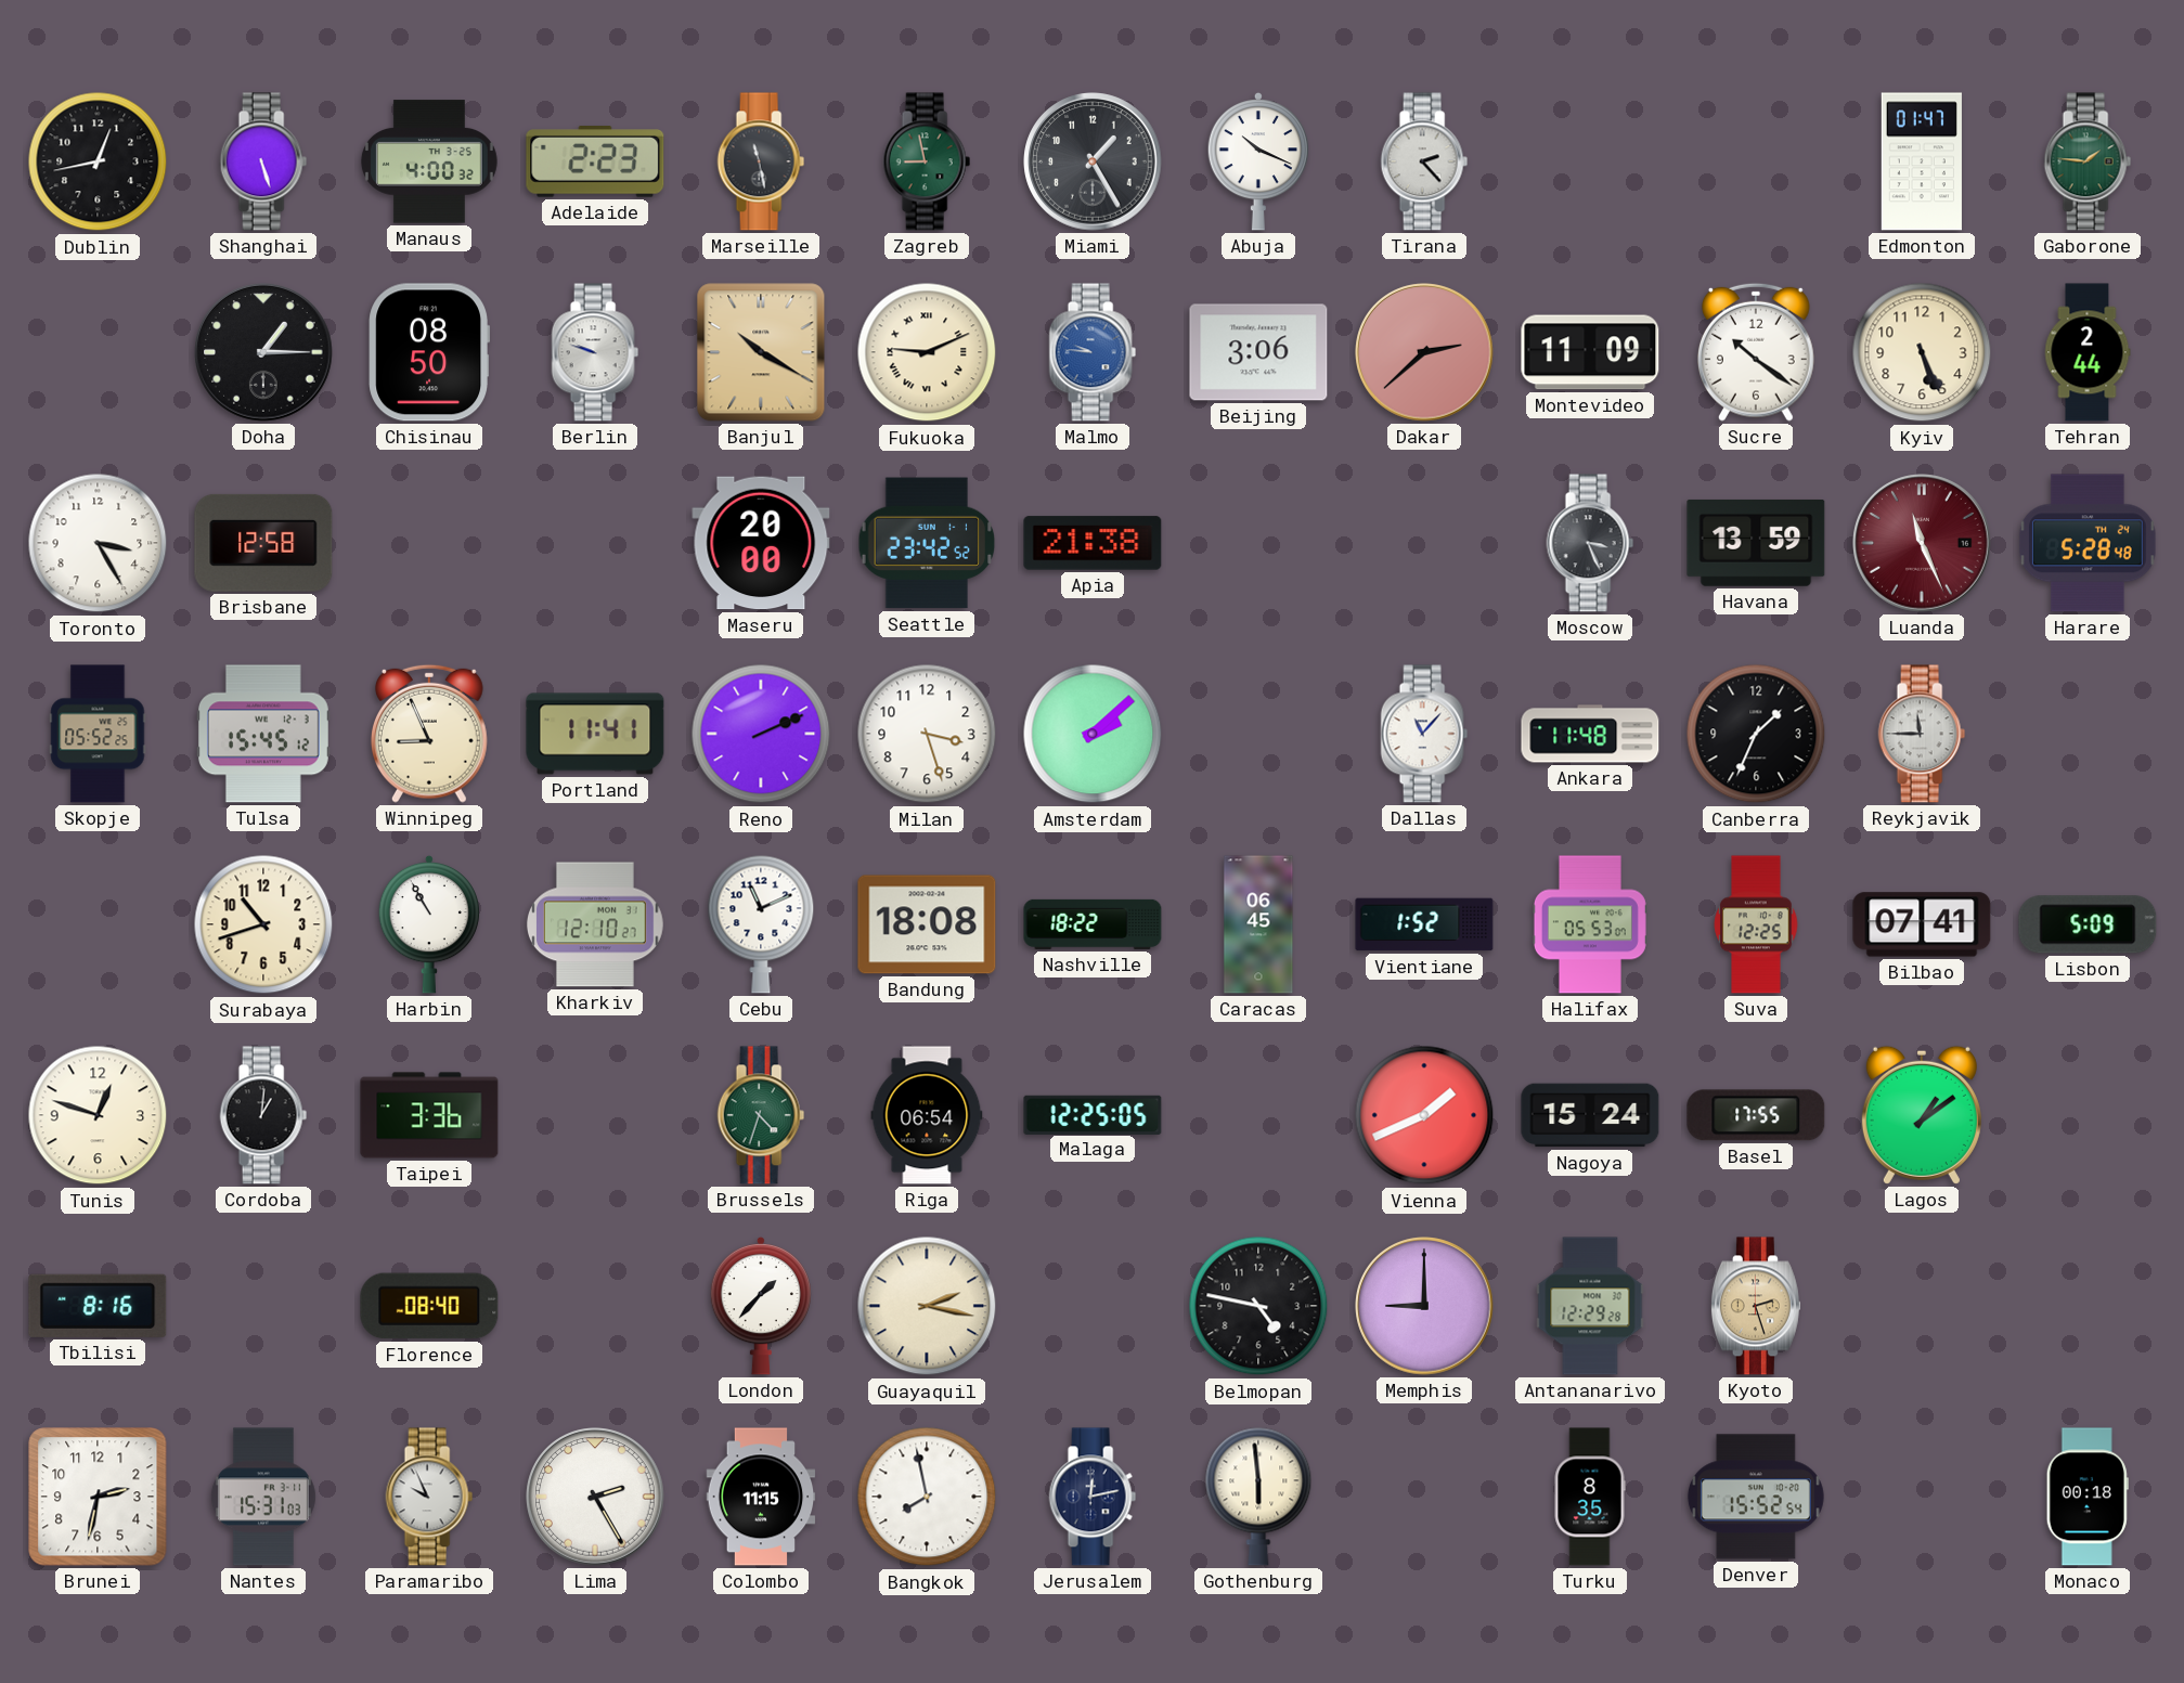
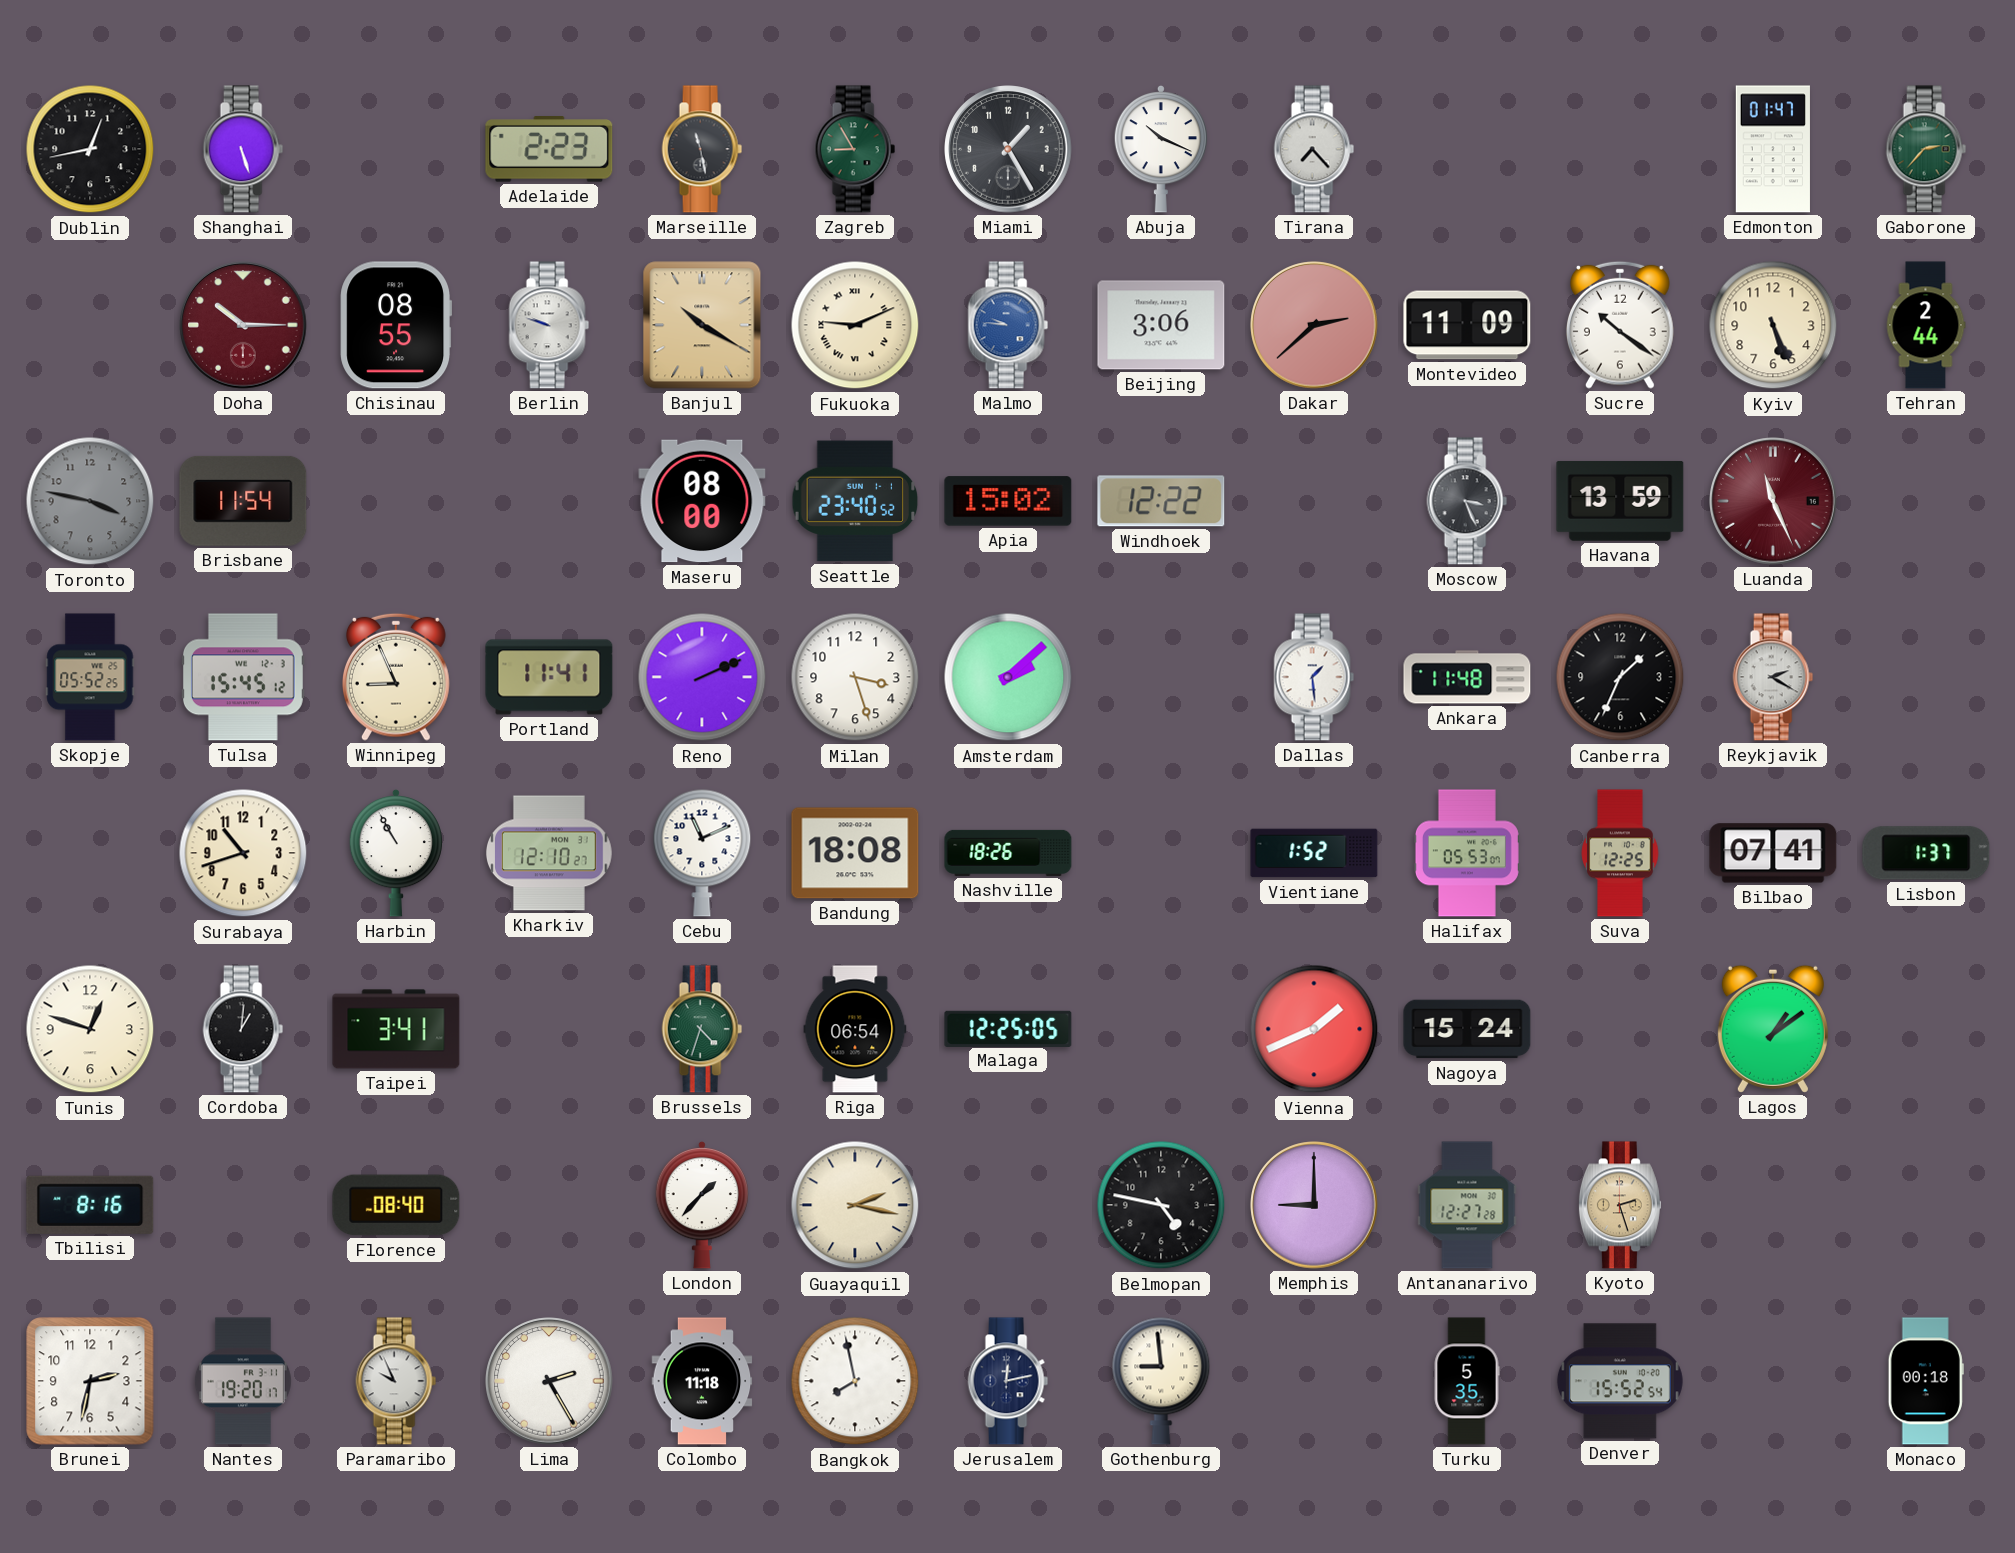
Manaus: 4:00 -> none
Zagreb: 8:58 -> 8:55
Tirana: 2:23 -> 7:23
Gaborone: 1:46 -> 2:37
Doha: 1:15 -> 10:15
Doha dial: black -> burgundy
Chisinau: 08:50 -> 08:55
Toronto: 3:25 -> 3:47
Toronto dial: white -> grey
Brisbane: 12:58 -> 11:54
Maseru: 20:00 -> 08:00
Seattle: 23:42 -> 23:40
Apia: 21:38 -> 15:02
Windhoek: none -> 12:22
Harare: 5:28 -> none
Dallas: 11:07 -> 1:29
Reykjavik: 11:45 -> 2:20
Nashville: 18:22 -> 18:26
Caracas: 06:45 -> none
Lisbon: 5:09 -> 1:37
Taipei: 3:36 -> 3:41
Basel: 17:55 -> none
Antananarivo: 12:29 -> 12:27
Nantes: 15:31 -> 19:20
Colombo: 11:15 -> 11:18
Gothenburg: 5:59 -> 8:59
Turku: 8:35 -> 5:35
